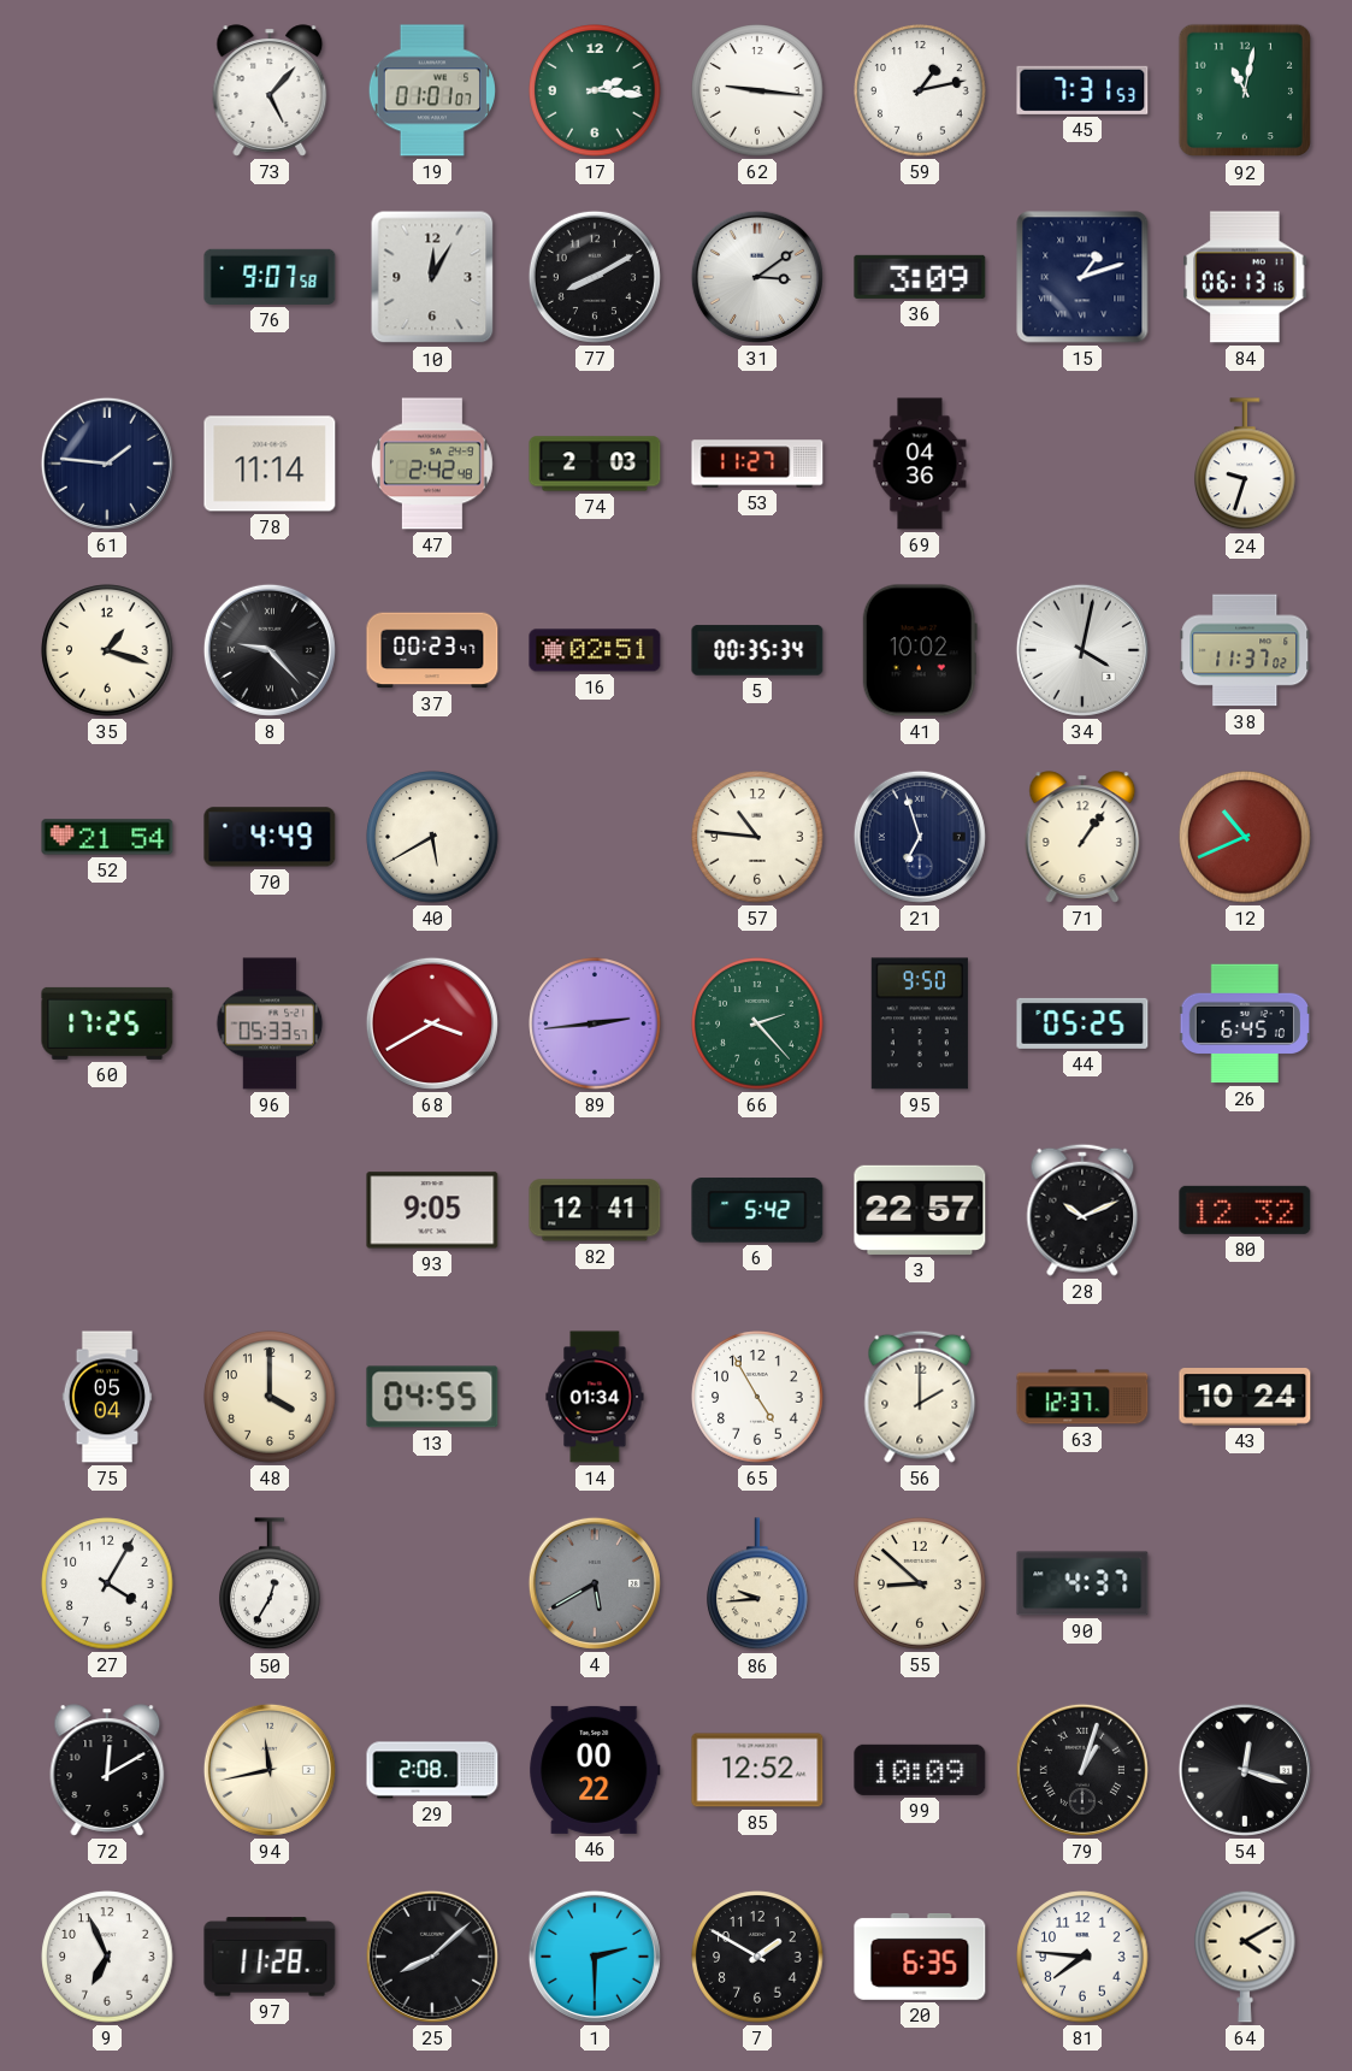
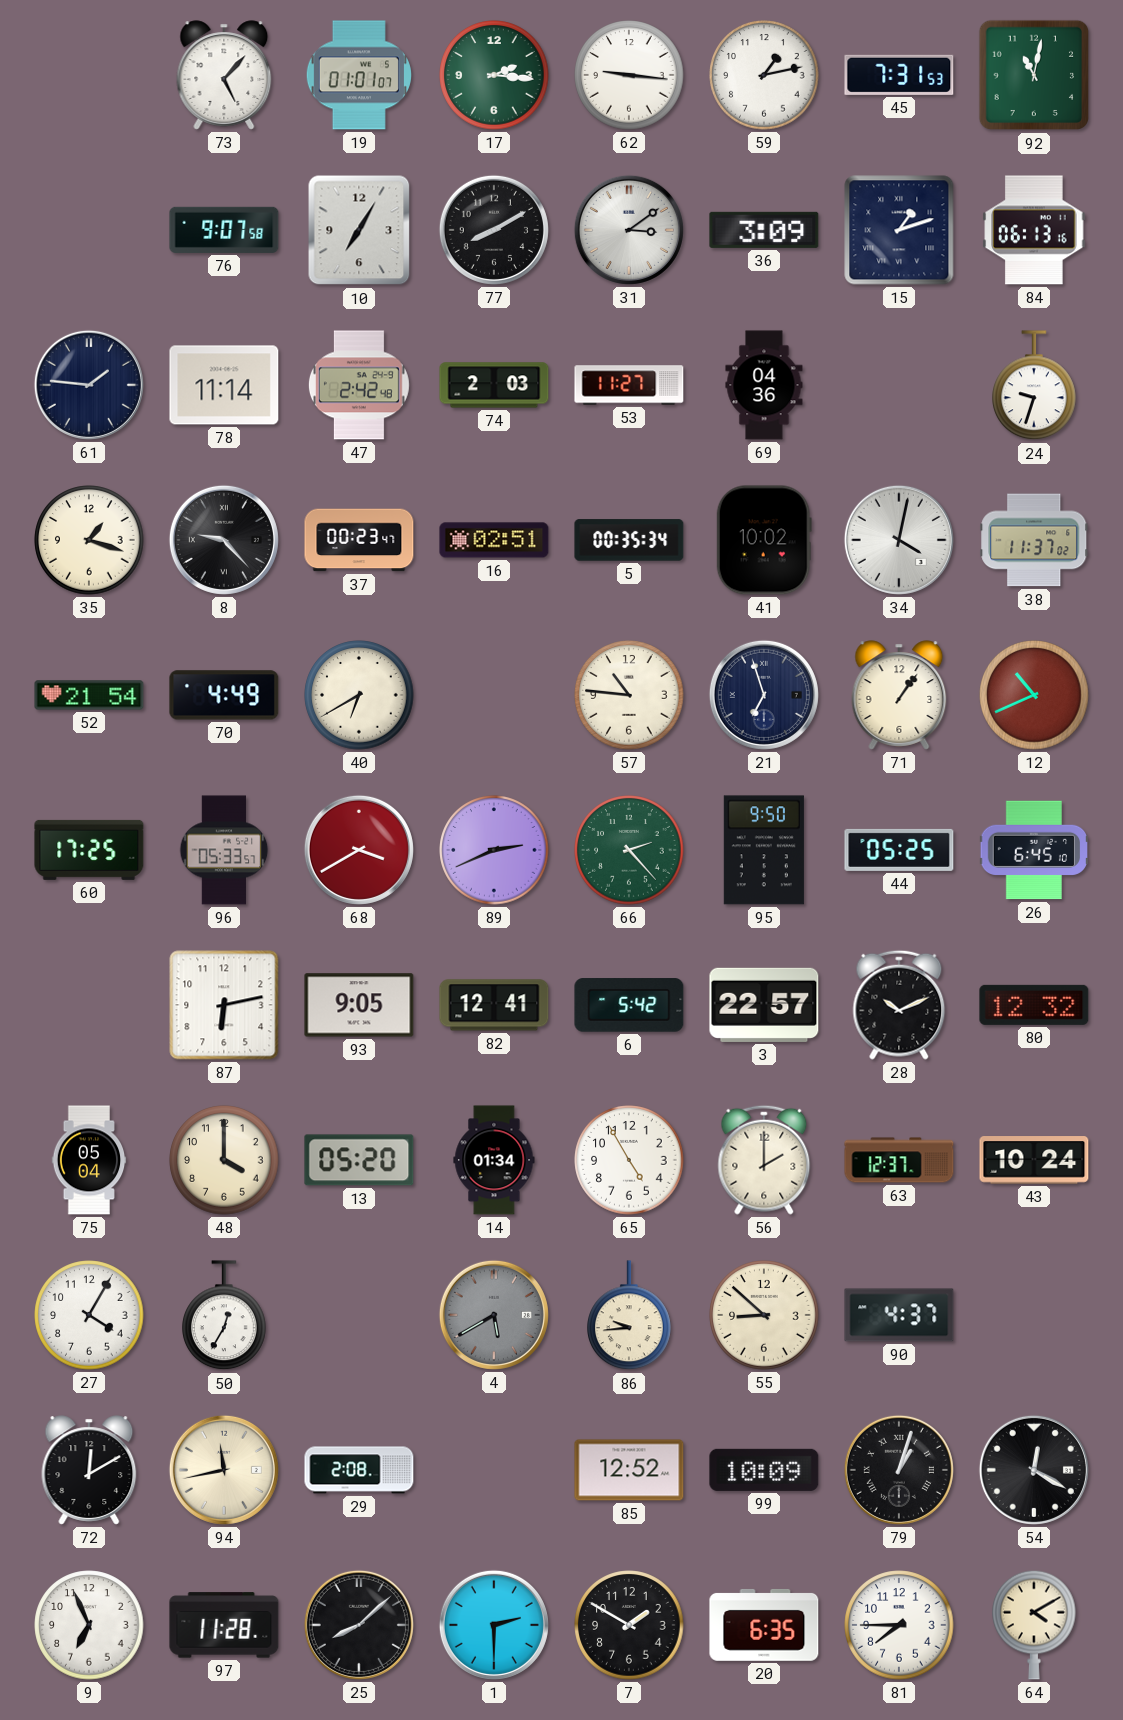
10: 12:05 -> 7:05
40: 5:40 -> 6:40
89: 2:44 -> 2:41
87: none -> 6:13
13: 04:55 -> 05:20
46: 00:22 -> none
54: 12:18 -> 12:20
81: 7:46 -> 7:45
